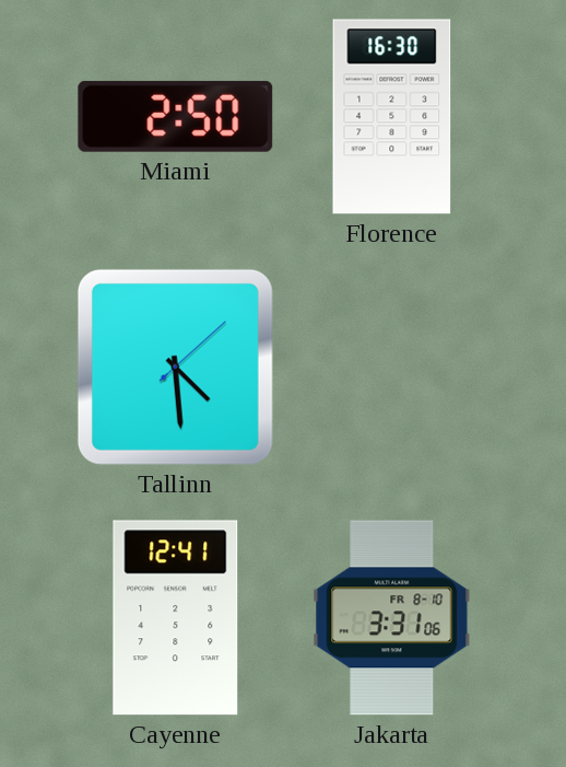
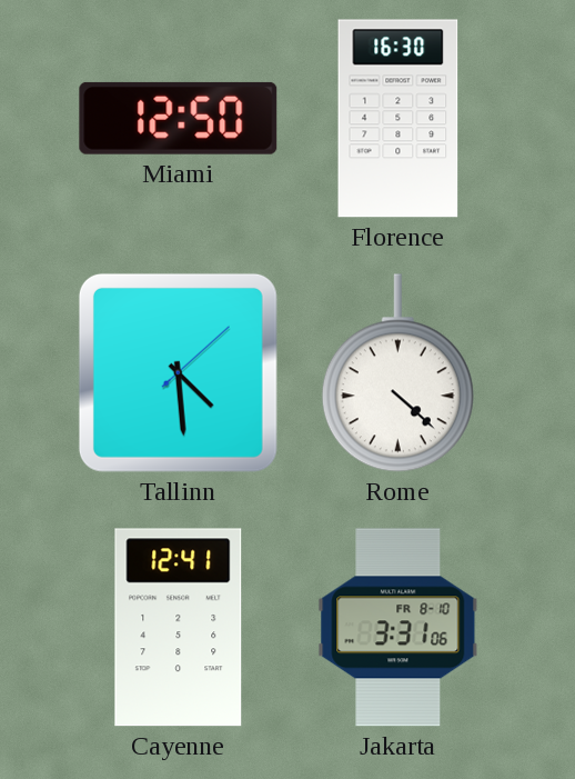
Miami: 2:50 -> 12:50
Rome: none -> 4:22
